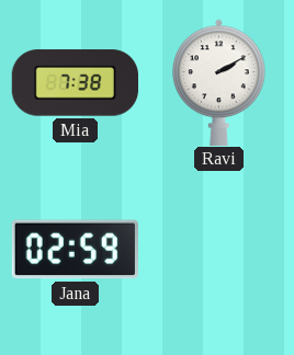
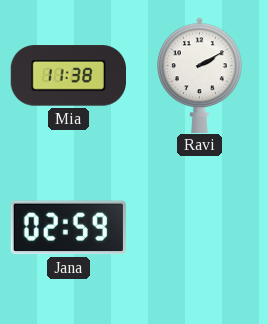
Mia: 7:38 -> 11:38
